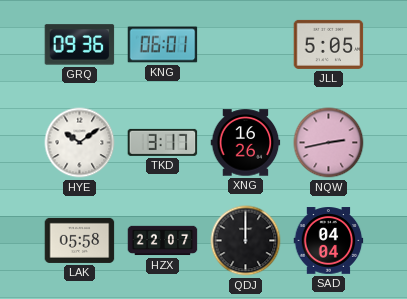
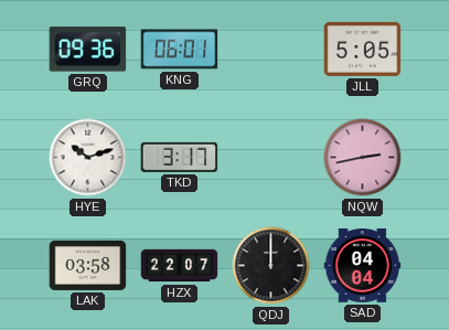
HYE: 10:09 -> 10:12
XNG: 16:26 -> none
LAK: 05:58 -> 03:58
